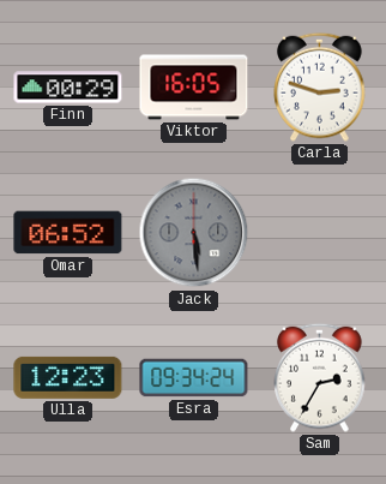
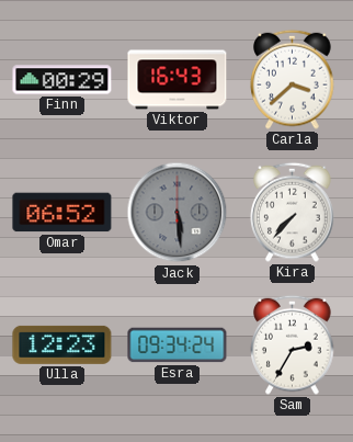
Viktor: 16:05 -> 16:43
Carla: 2:48 -> 3:38
Kira: none -> 7:37
